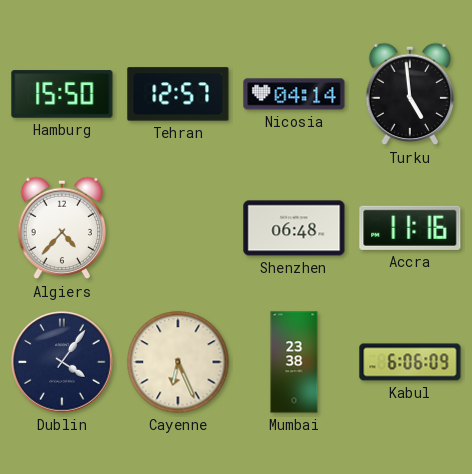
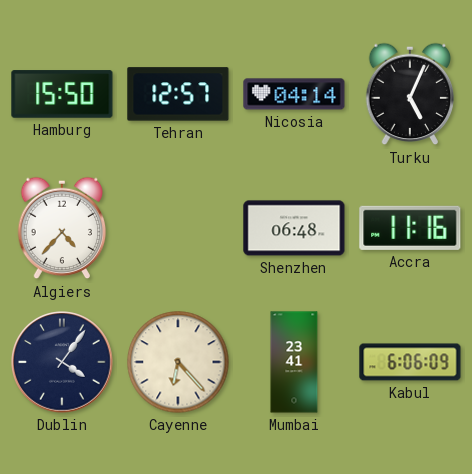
Turku: 4:59 -> 5:04
Cayenne: 6:26 -> 6:23
Mumbai: 23:38 -> 23:41
